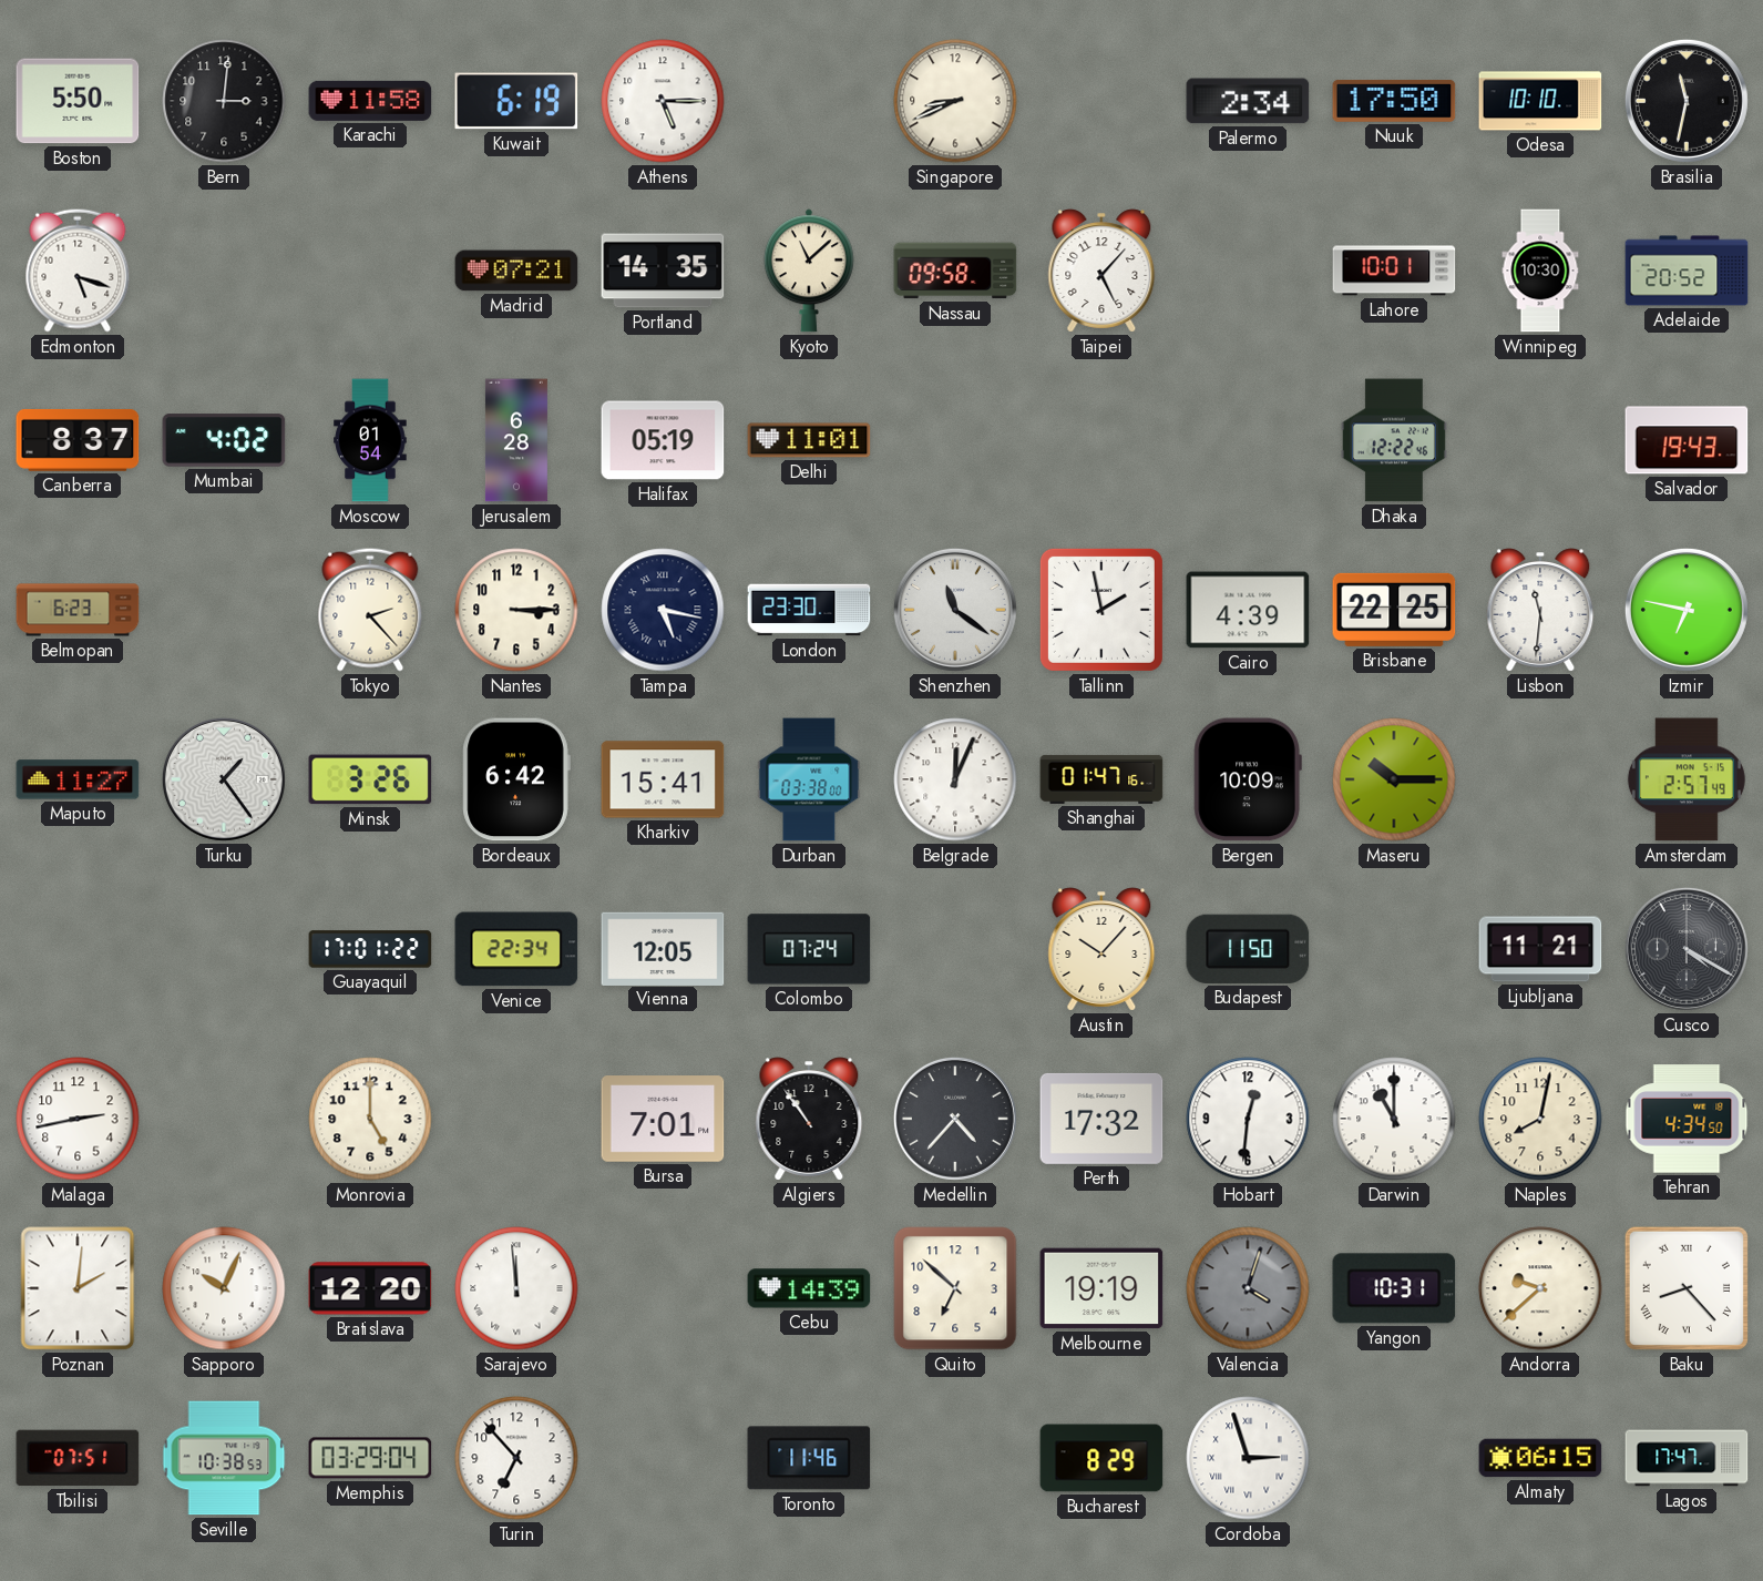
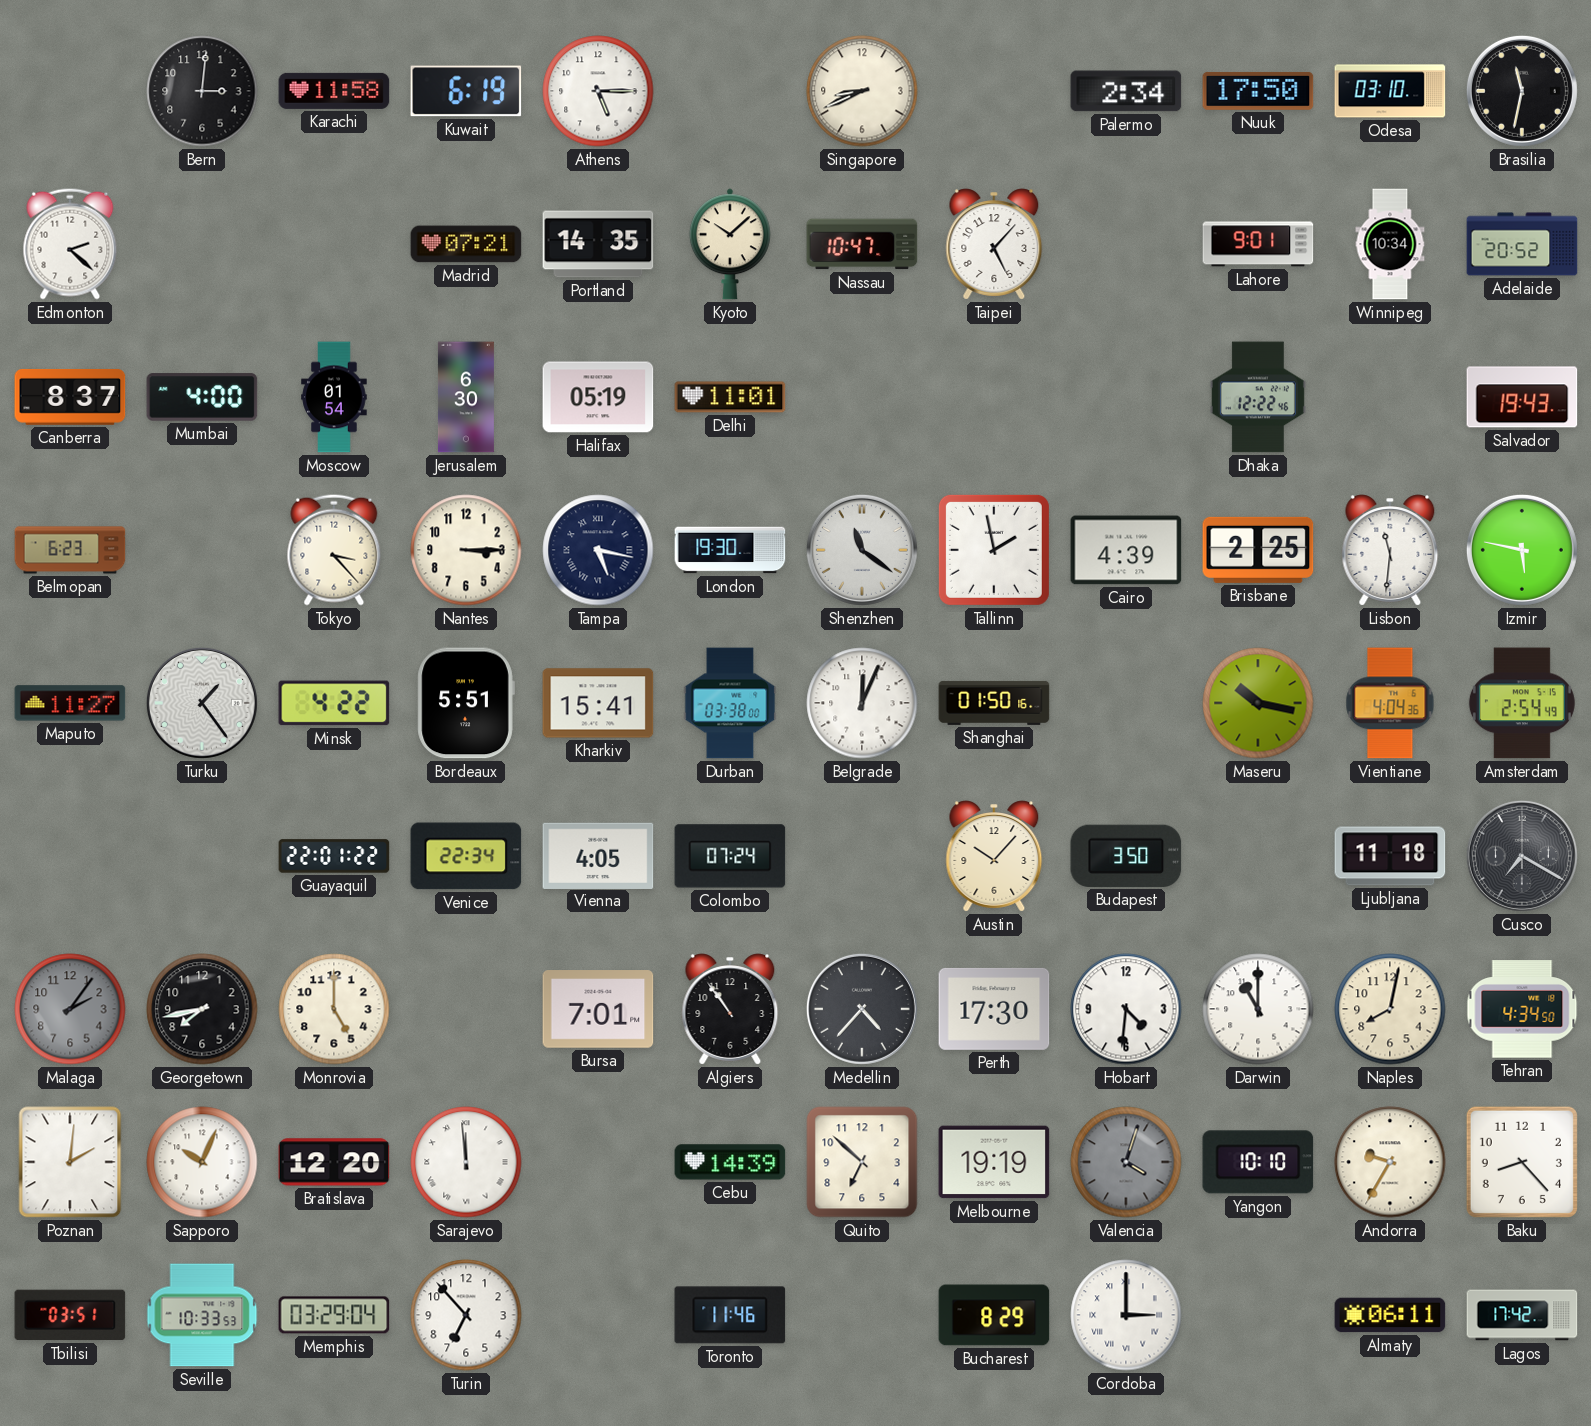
Boston: 5:50 -> none
Odesa: 10:10 -> 03:10
Edmonton: 5:18 -> 2:22
Kyoto: 11:08 -> 10:08
Nassau: 09:58 -> 10:47
Lahore: 10:01 -> 9:01
Winnipeg: 10:30 -> 10:34
Mumbai: 4:02 -> 4:00
Jerusalem: 6:28 -> 6:30
Tokyo: 2:23 -> 3:23
London: 23:30 -> 19:30
Brisbane: 22:25 -> 2:25
Izmir: 6:47 -> 5:47
Minsk: 3:26 -> 4:22
Bordeaux: 6:42 -> 5:51
Shanghai: 01:47 -> 01:50
Bergen: 10:09 -> none
Maseru: 10:15 -> 10:17
Vientiane: none -> 4:04
Amsterdam: 2:57 -> 2:54
Guayaquil: 17:01 -> 22:01
Vienna: 12:05 -> 4:05
Budapest: 11:50 -> 3:50
Ljubljana: 11:21 -> 11:18
Cusco: 4:20 -> 7:20
Malaga: 2:43 -> 2:06
Malaga dial: white -> grey
Georgetown: none -> 7:43
Perth: 17:32 -> 17:30
Hobart: 12:31 -> 4:31
Yangon: 10:31 -> 10:10
Andorra: 9:38 -> 9:35
Baku numerals: Roman -> Arabic
Tbilisi: 07:51 -> 03:51
Seville: 10:38 -> 10:33
Cordoba: 2:57 -> 3:00
Almaty: 06:15 -> 06:11
Lagos: 17:47 -> 17:42
